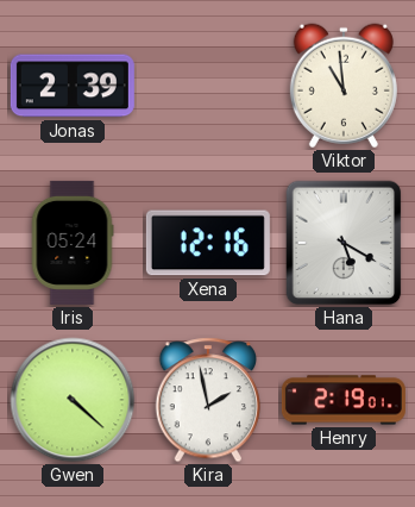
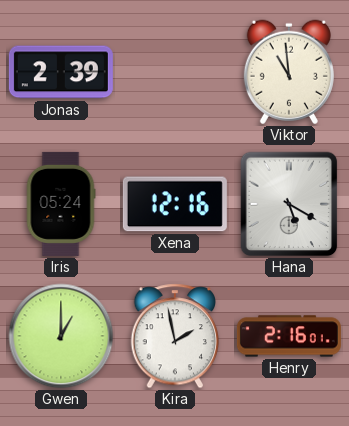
Gwen: 4:22 -> 1:00
Henry: 2:19 -> 2:16
